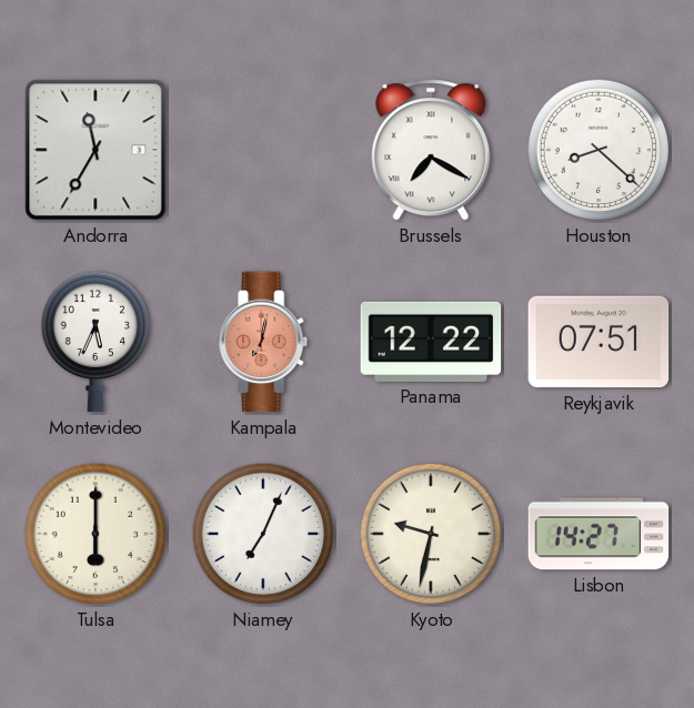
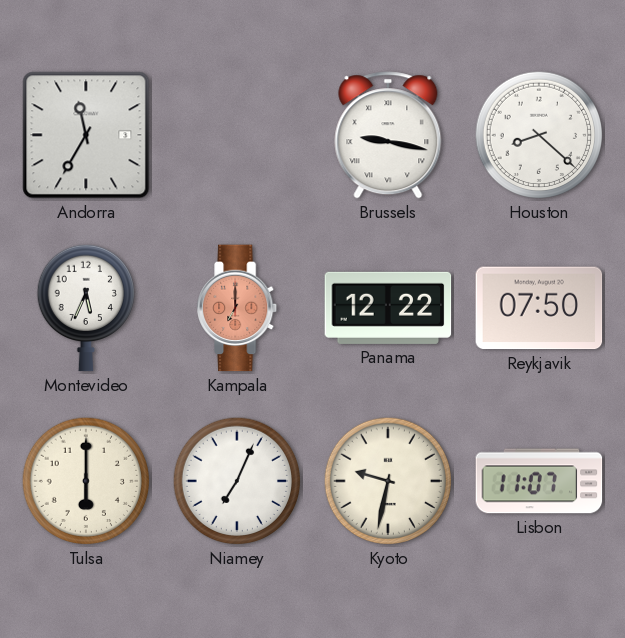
Brussels: 7:20 -> 9:17
Kampala: 7:02 -> 7:00
Reykjavik: 07:51 -> 07:50
Lisbon: 14:27 -> 11:07
